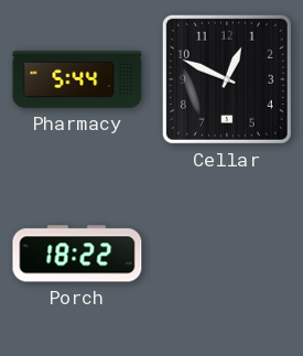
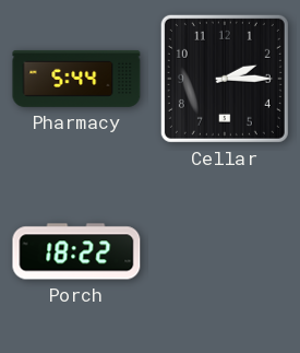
Cellar: 12:49 -> 2:15
